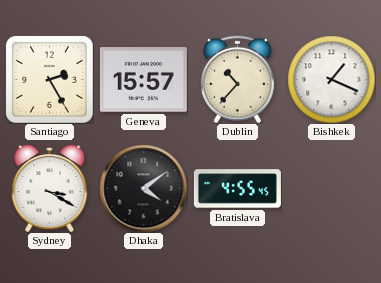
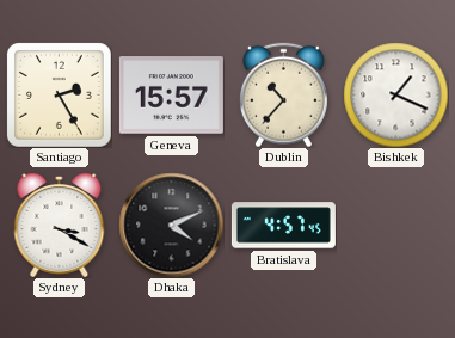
Dhaka: 4:09 -> 4:11
Bratislava: 4:55 -> 4:57
